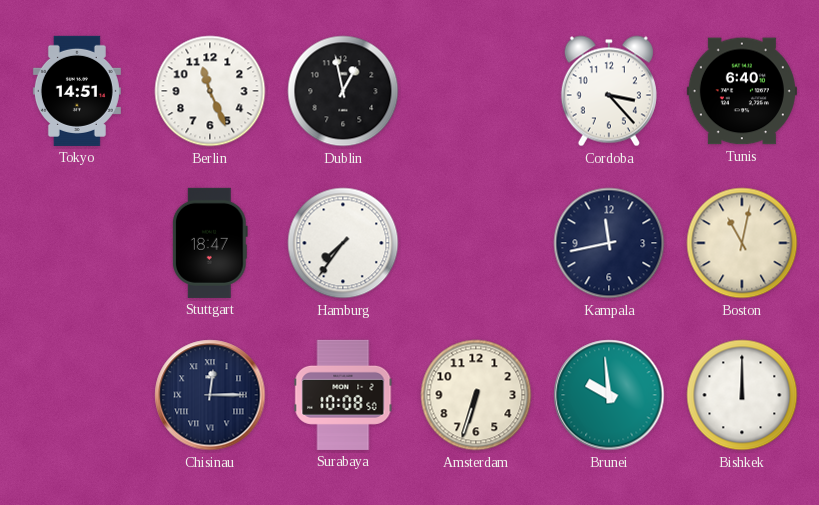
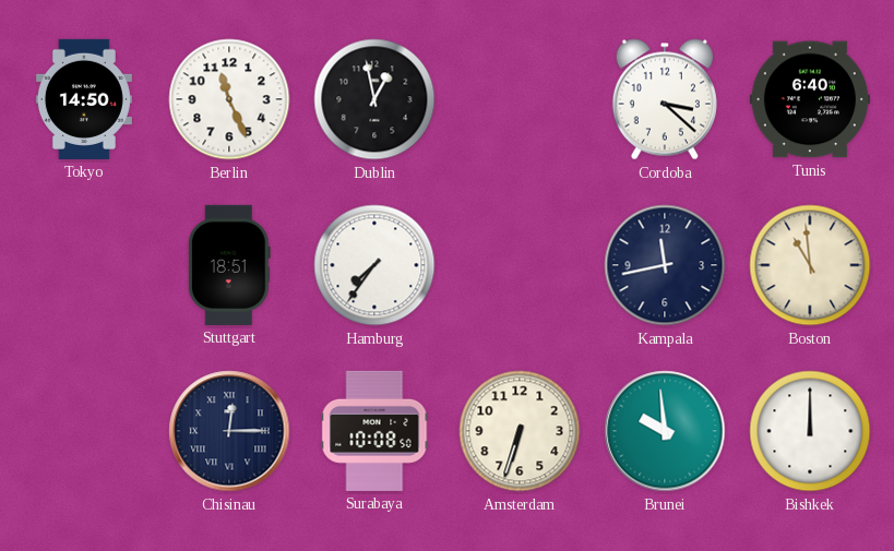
Tokyo: 14:51 -> 14:50
Cordoba: 3:23 -> 3:22
Stuttgart: 18:47 -> 18:51
Boston: 11:02 -> 10:59
